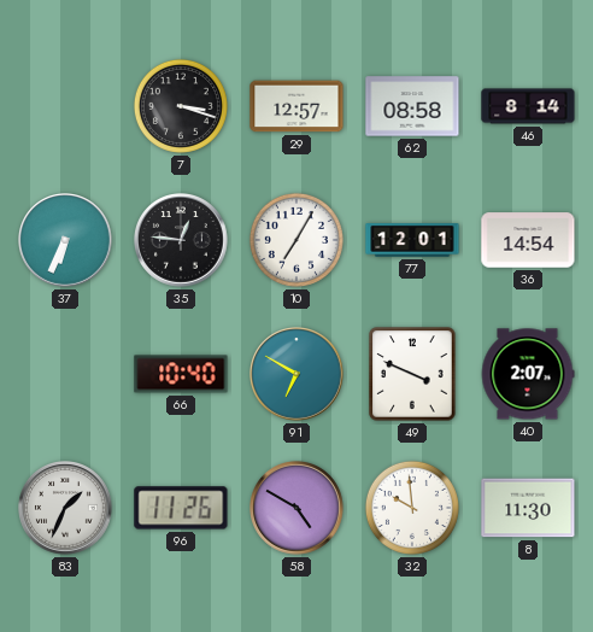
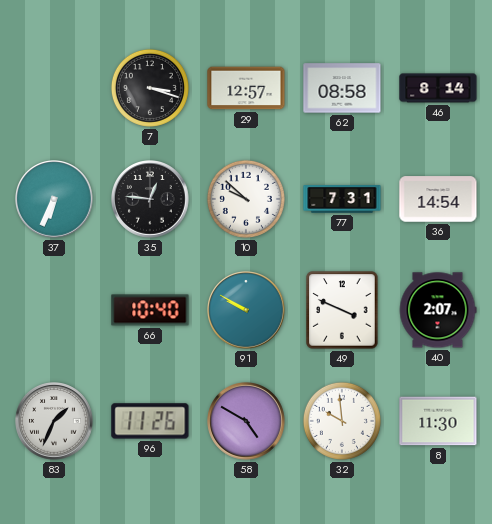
10: 7:05 -> 9:52
77: 12:01 -> 7:31
91: 6:50 -> 9:50
